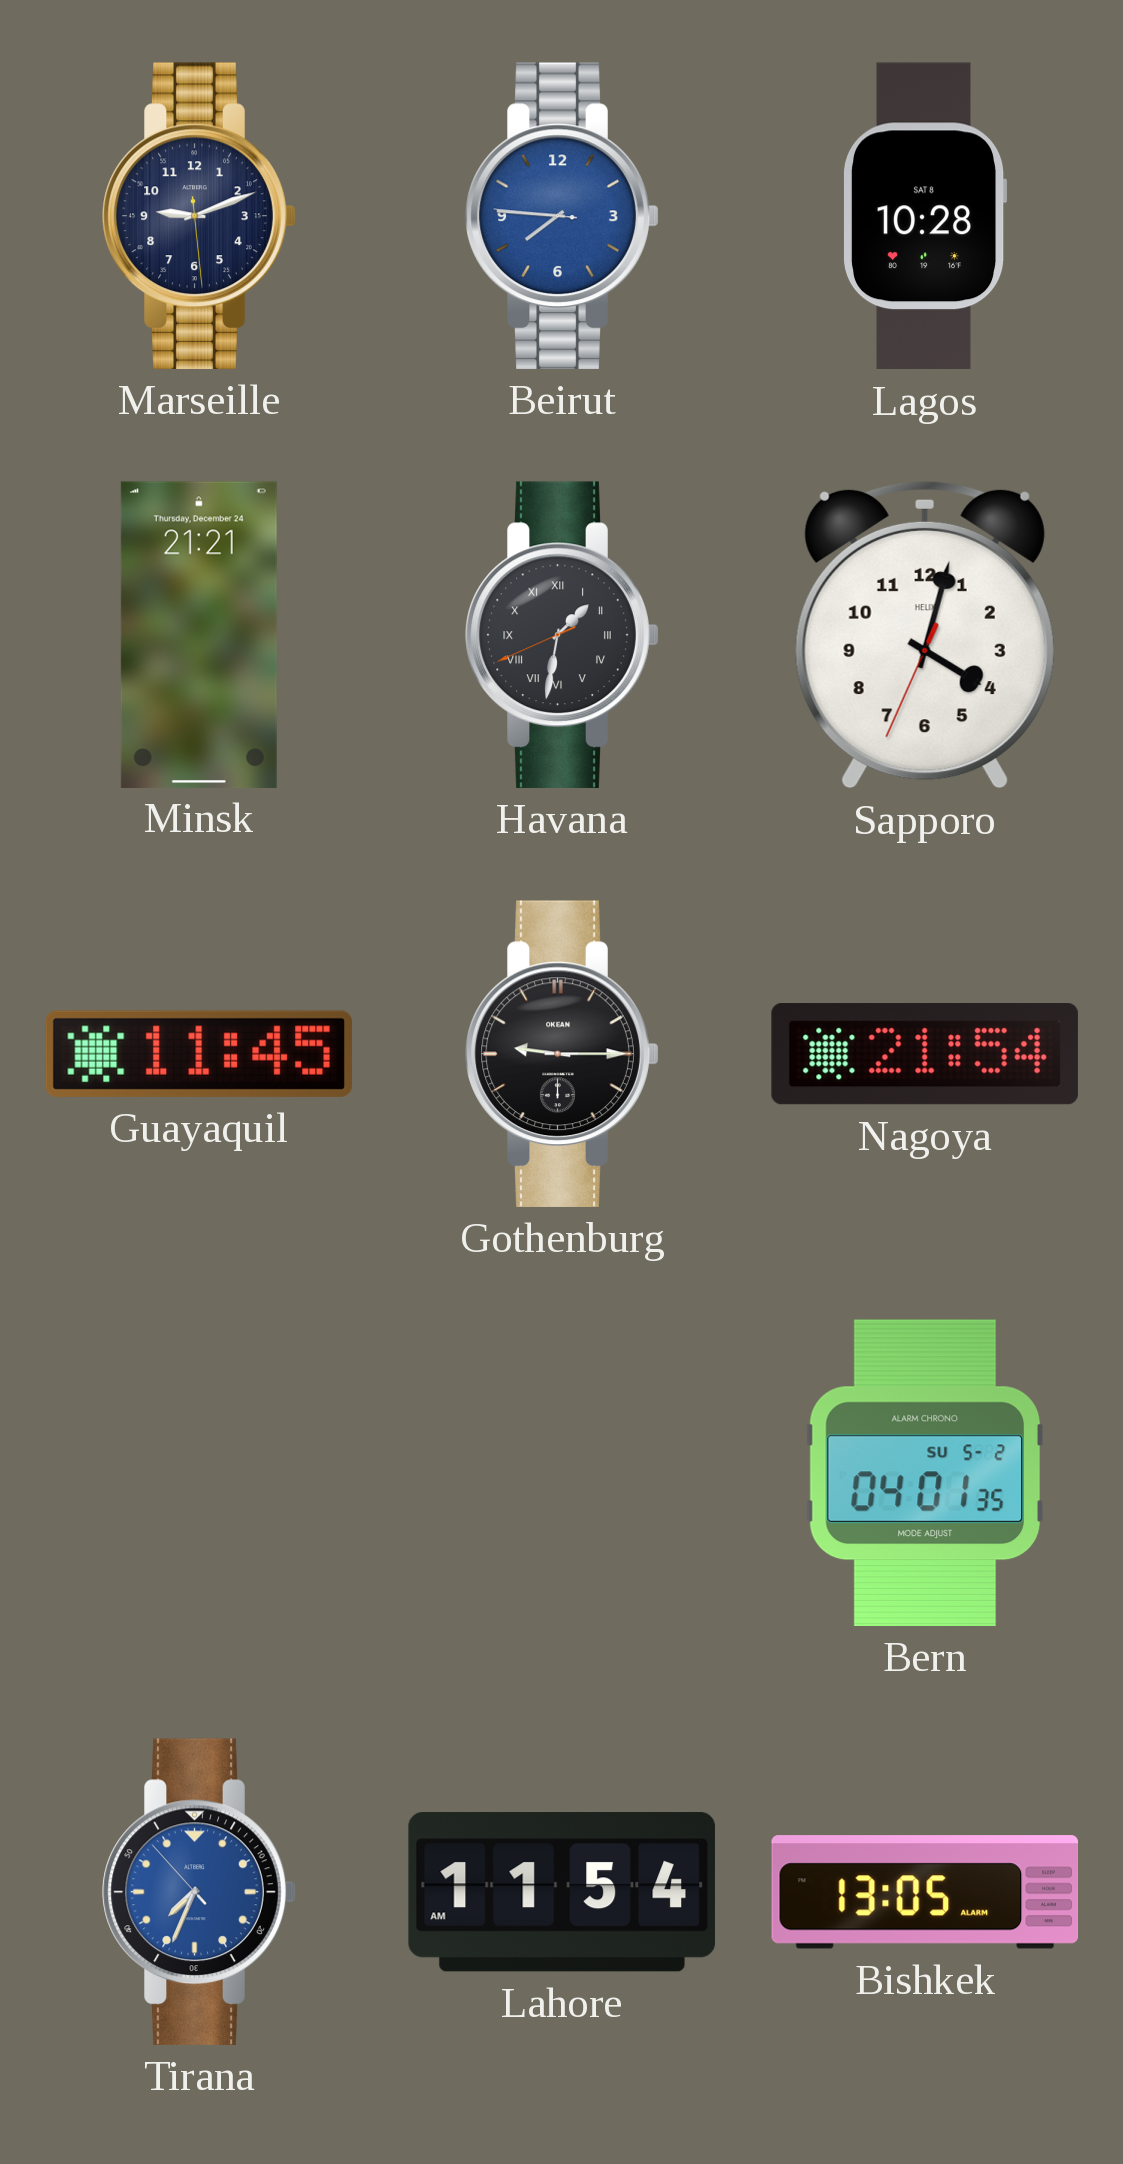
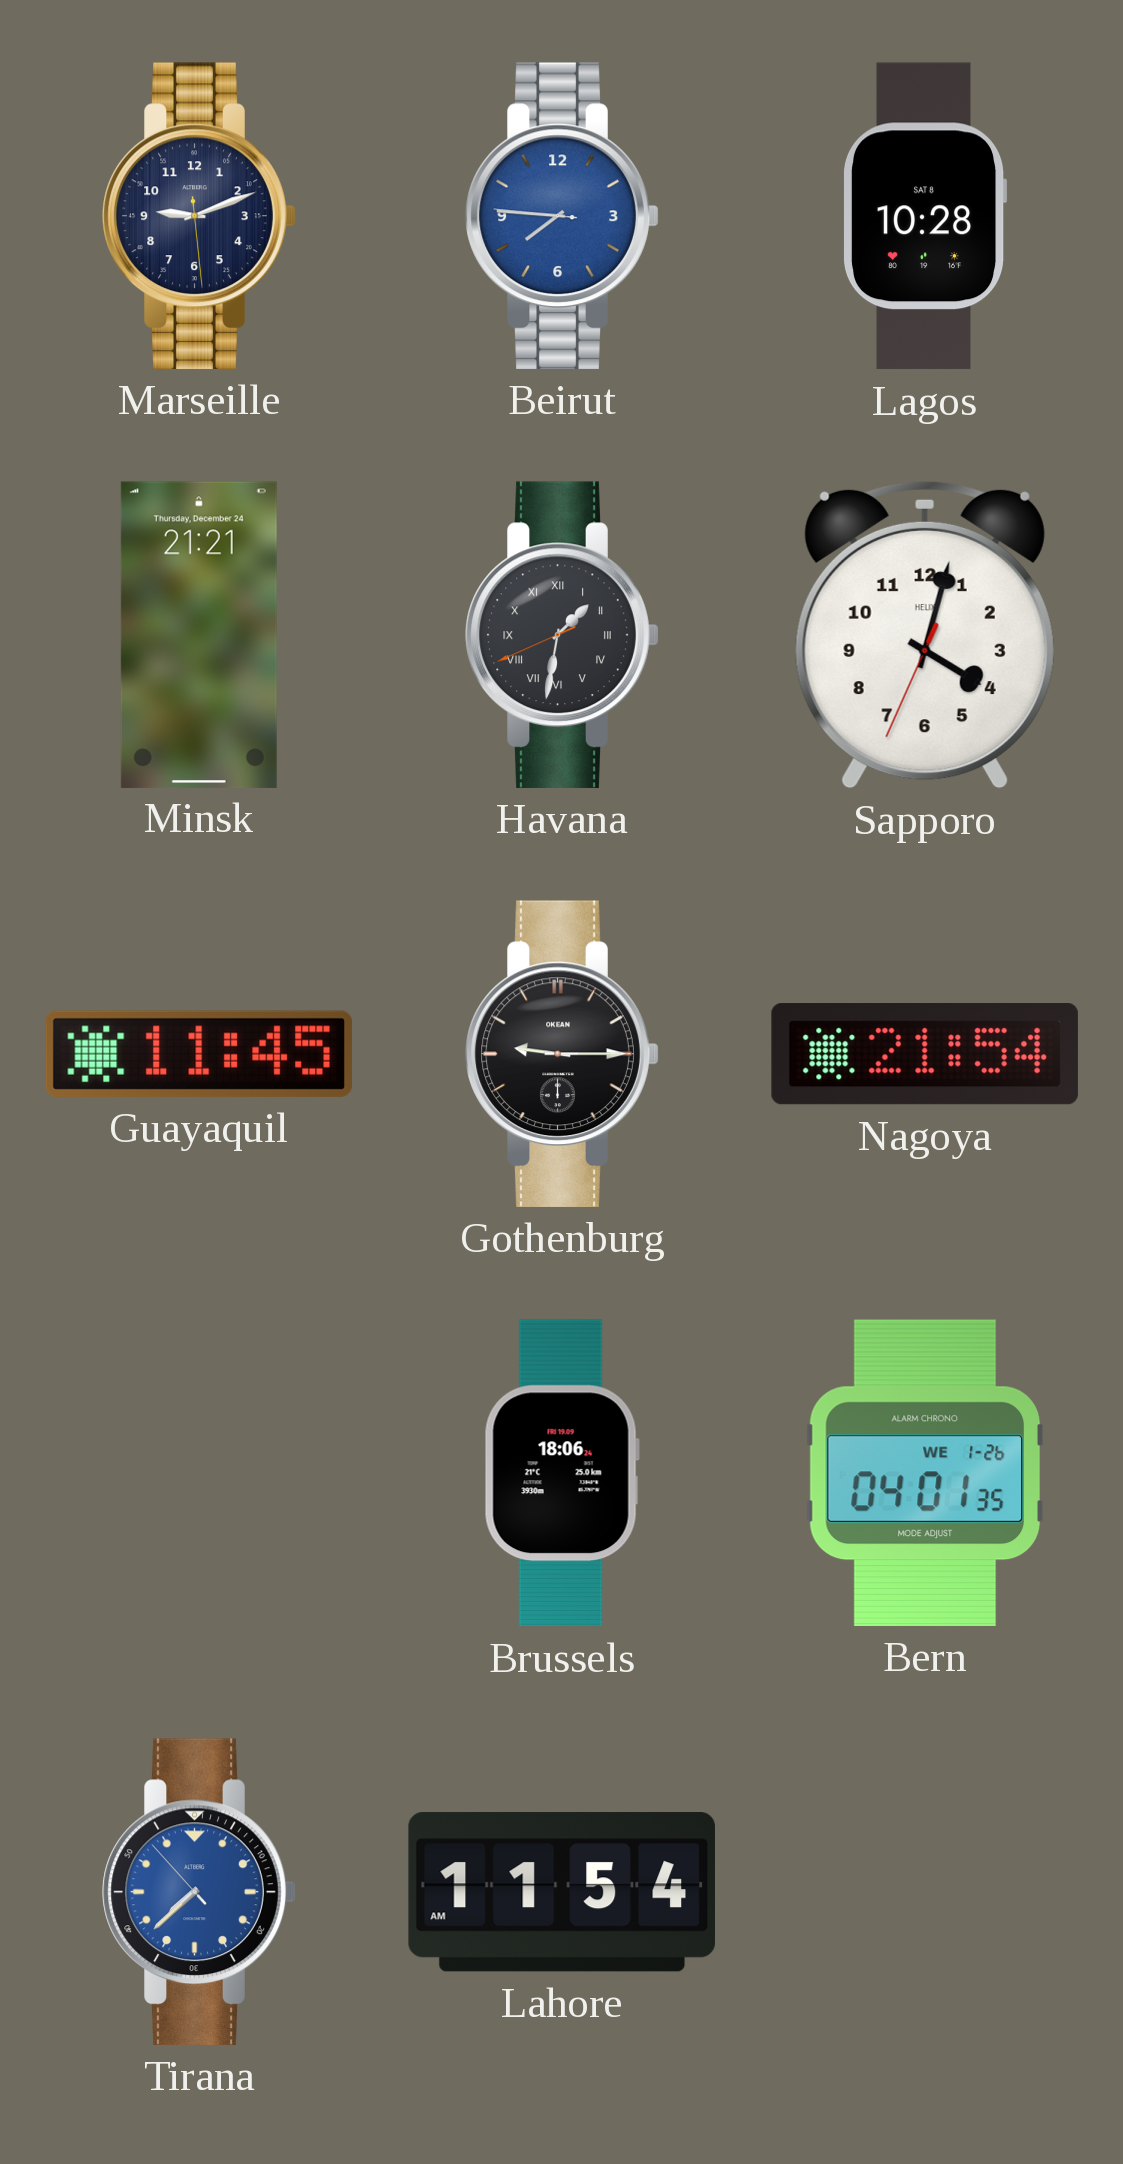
Brussels: none -> 18:06
Bern date: SU 5-2 -> WE 1-26
Tirana: 7:33 -> 7:37
Bishkek: 13:05 -> none
